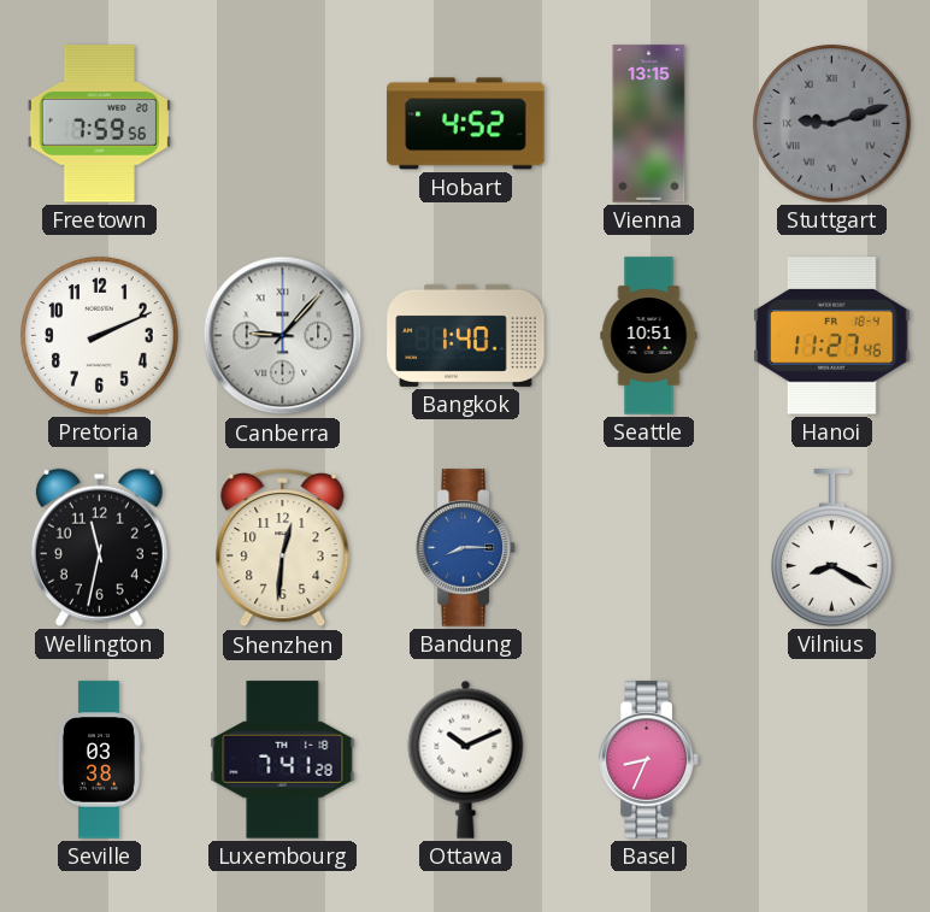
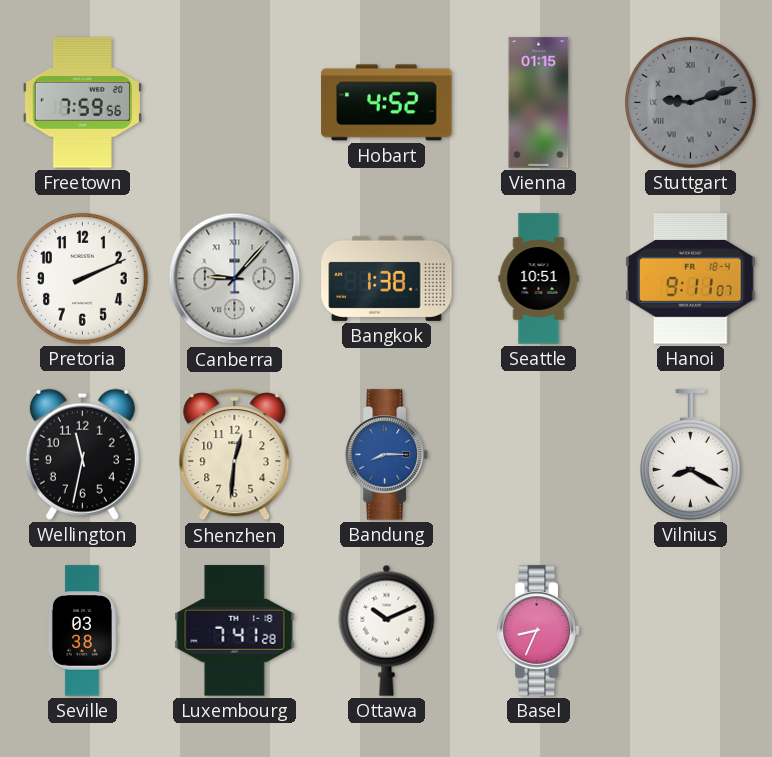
Vienna: 13:15 -> 01:15
Bangkok: 1:40 -> 1:38
Hanoi: 11:27 -> 9:11
